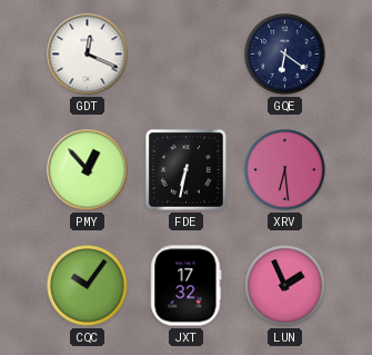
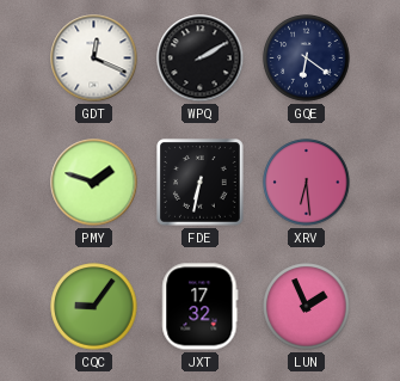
WPQ: none -> 2:10
PMY: 12:53 -> 1:48
CQC: 10:06 -> 9:06
